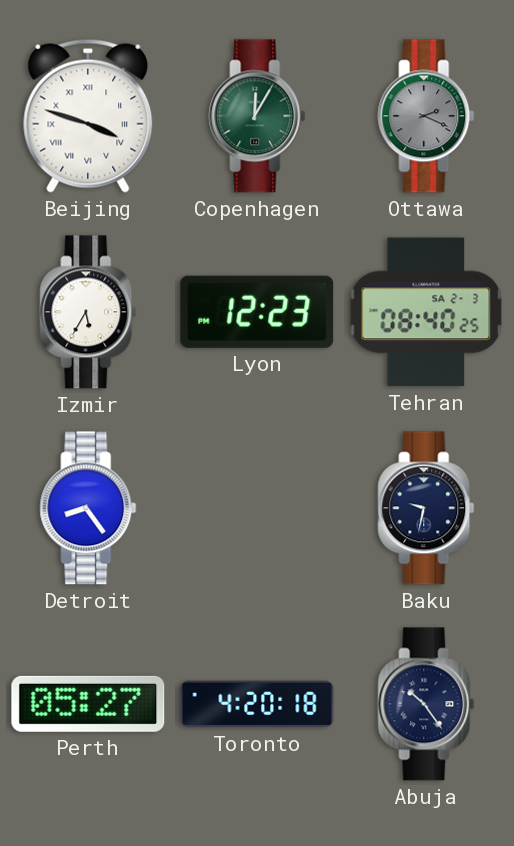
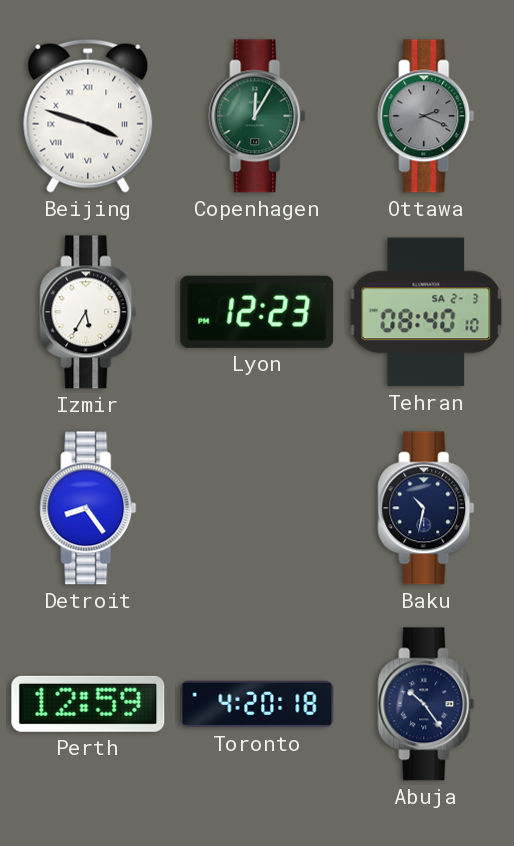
Tehran: 08:40:25 -> 08:40:10
Baku: 9:32 -> 10:32
Perth: 05:27 -> 12:59
